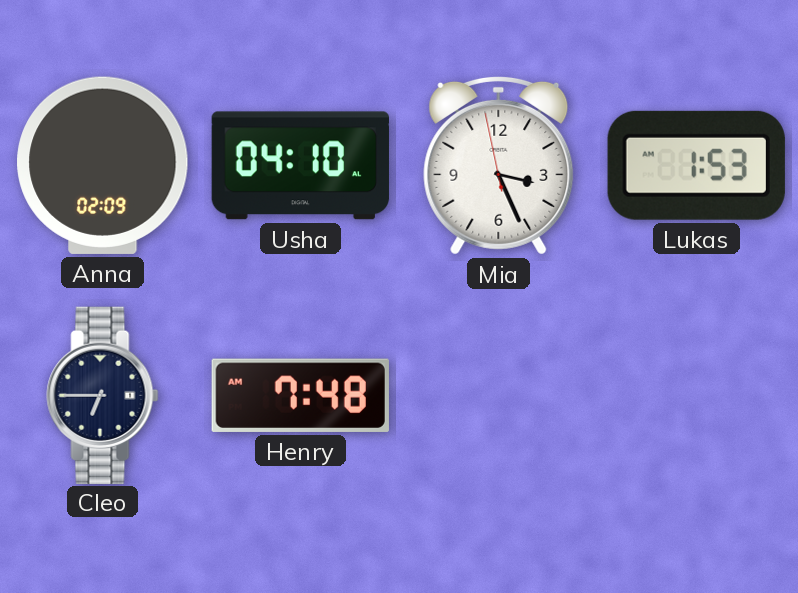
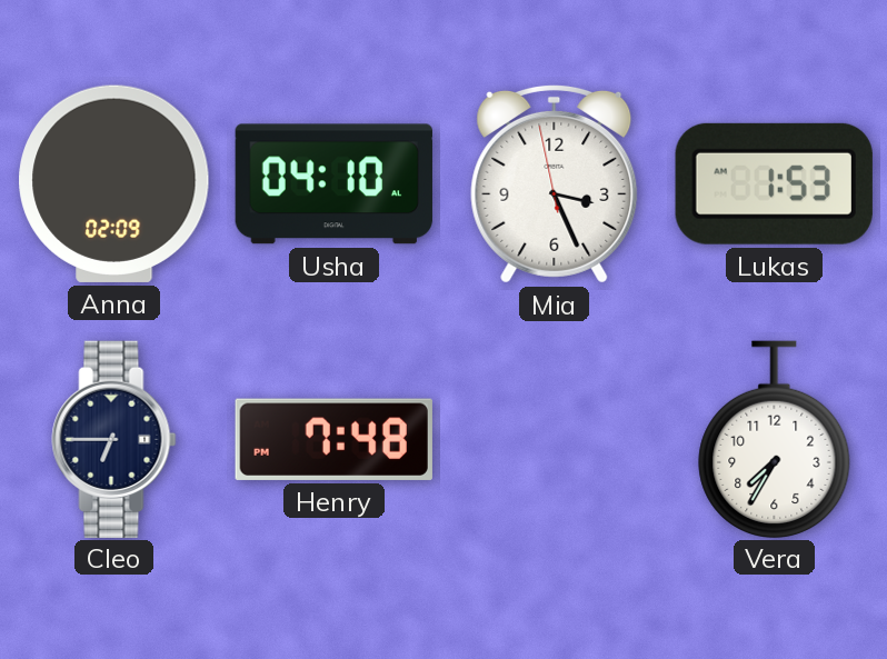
Henry: 7:48 AM -> 7:48 PM
Vera: none -> 7:35
